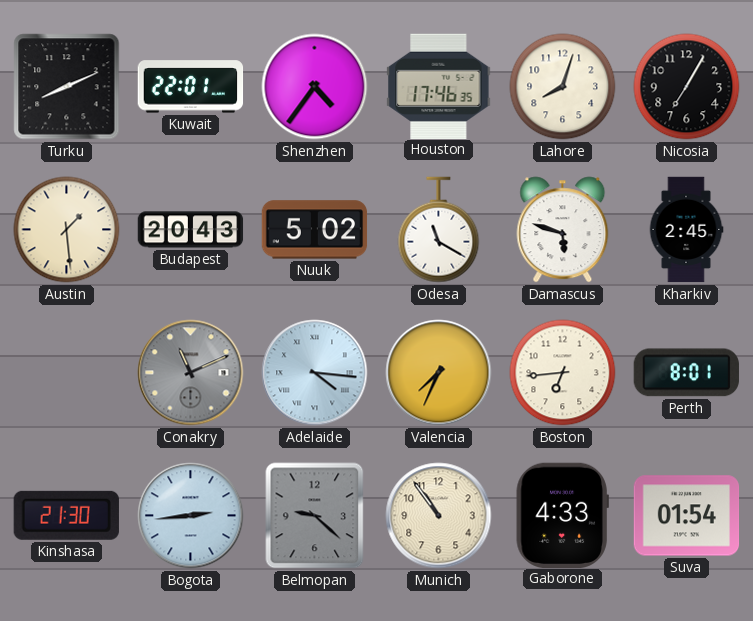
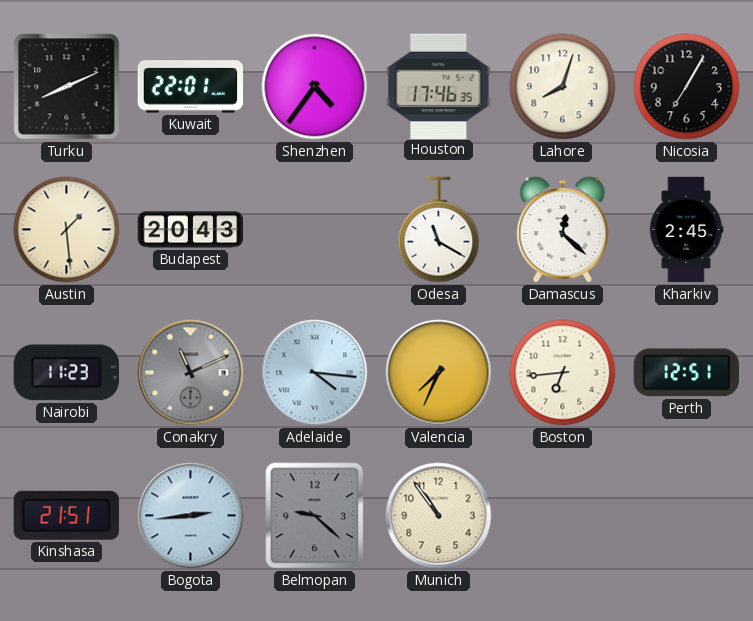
Nuuk: 5:02 -> none
Damascus: 5:48 -> 12:22
Nairobi: none -> 11:23
Perth: 8:01 -> 12:51
Kinshasa: 21:30 -> 21:51
Gaborone: 4:33 -> none
Suva: 01:54 -> none
